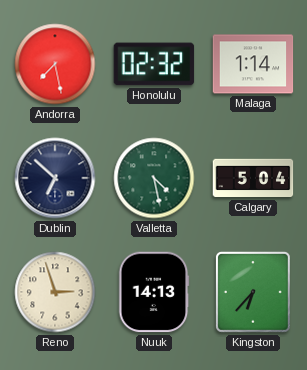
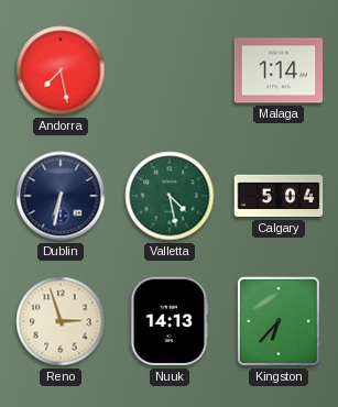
Honolulu: 02:32 -> none
Dublin: 6:52 -> 6:32
